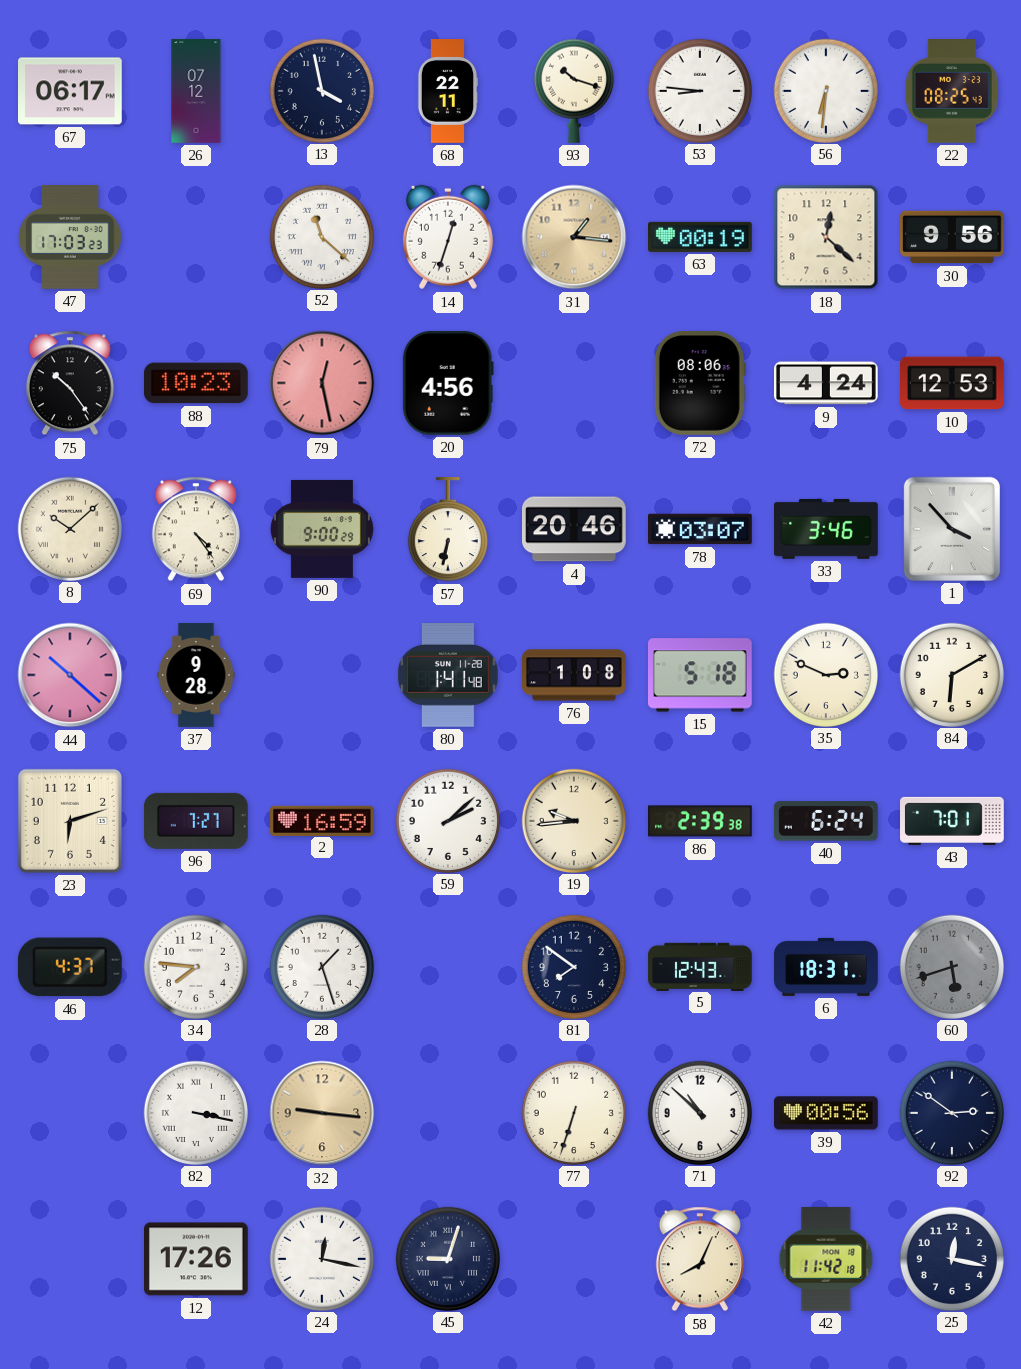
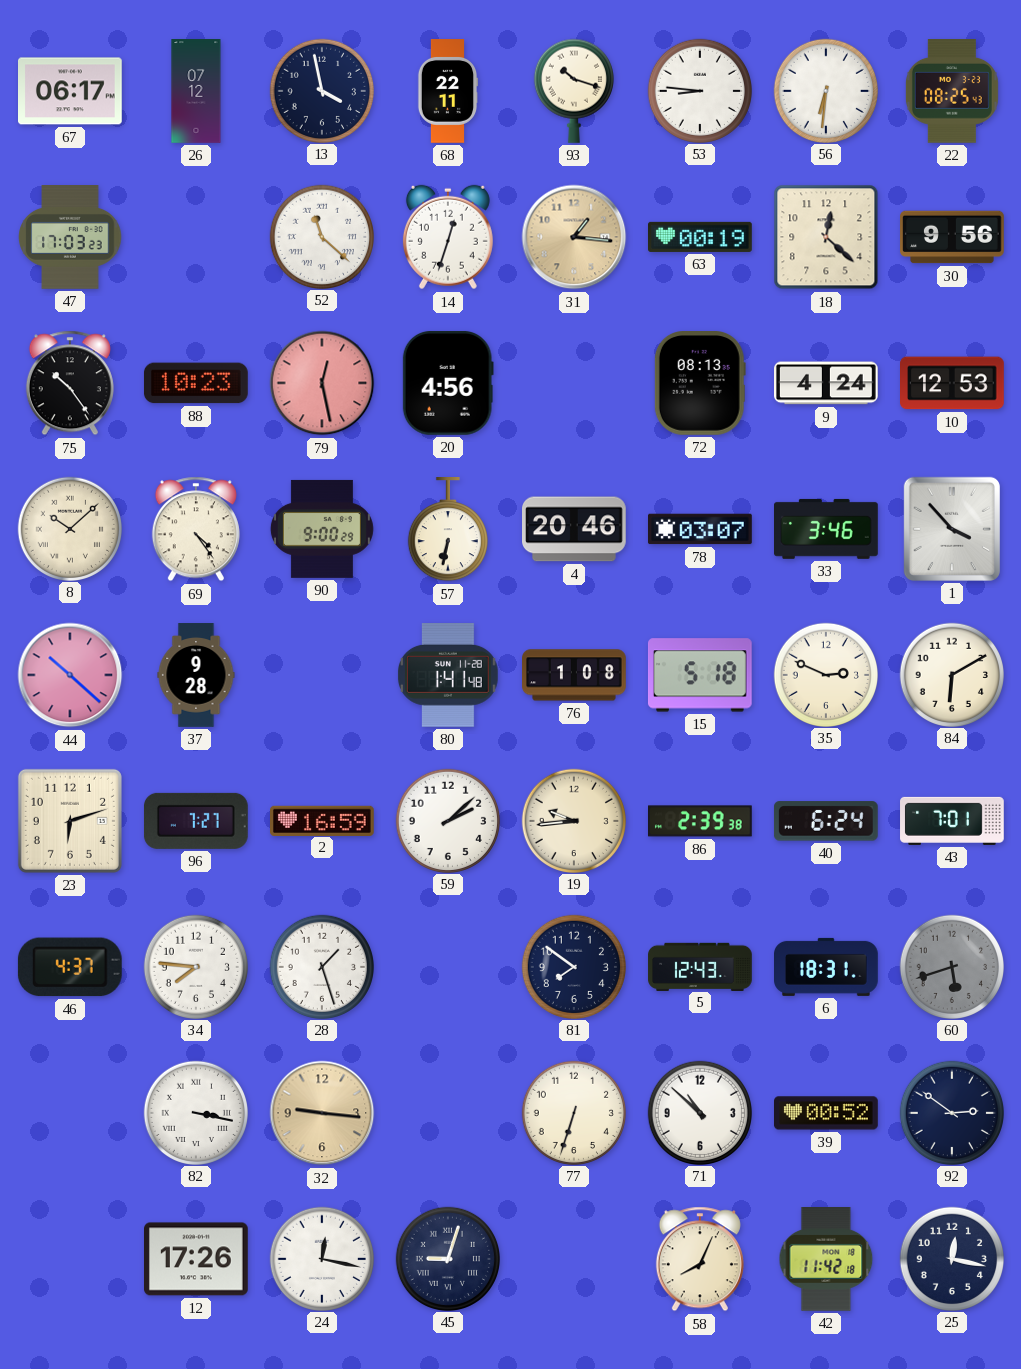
72: 08:06 -> 08:13
39: 00:56 -> 00:52
